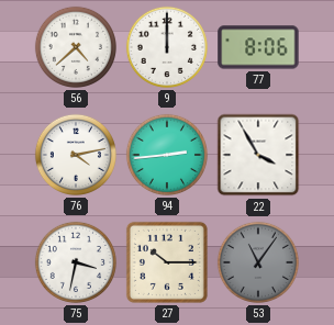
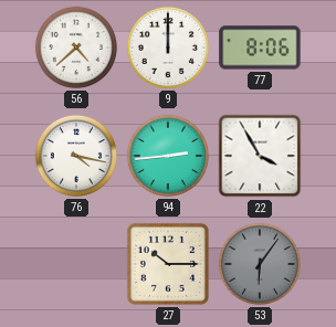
76: 4:13 -> 4:17
75: 3:32 -> none
53: 11:06 -> 6:06
